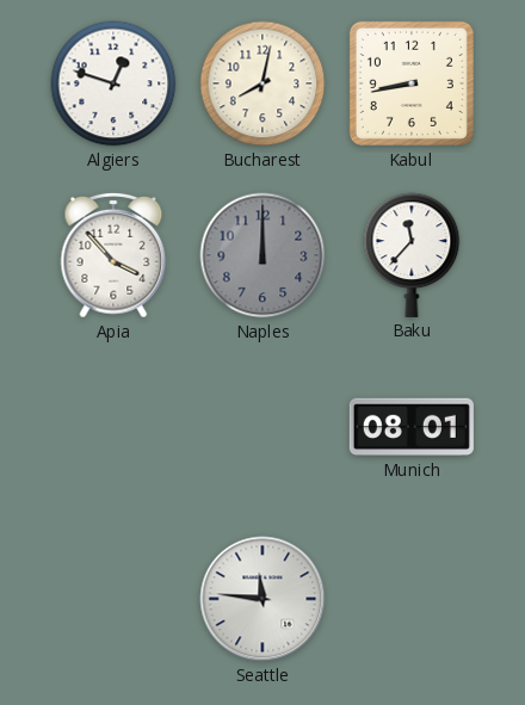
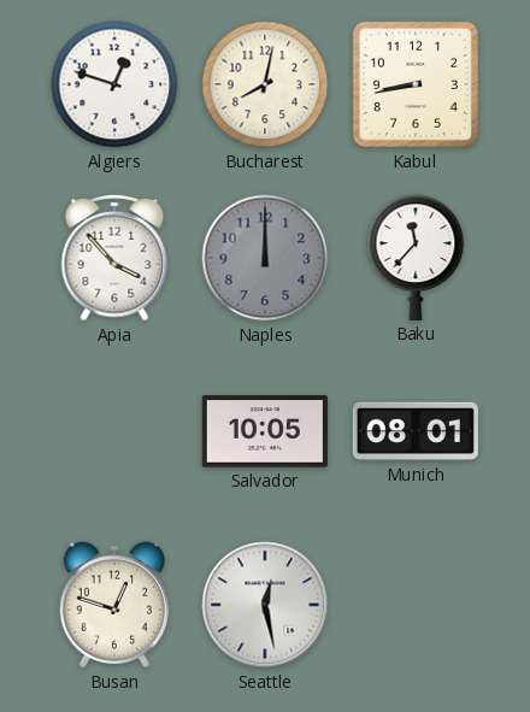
Salvador: none -> 10:05
Busan: none -> 12:48
Seattle: 11:46 -> 12:28
